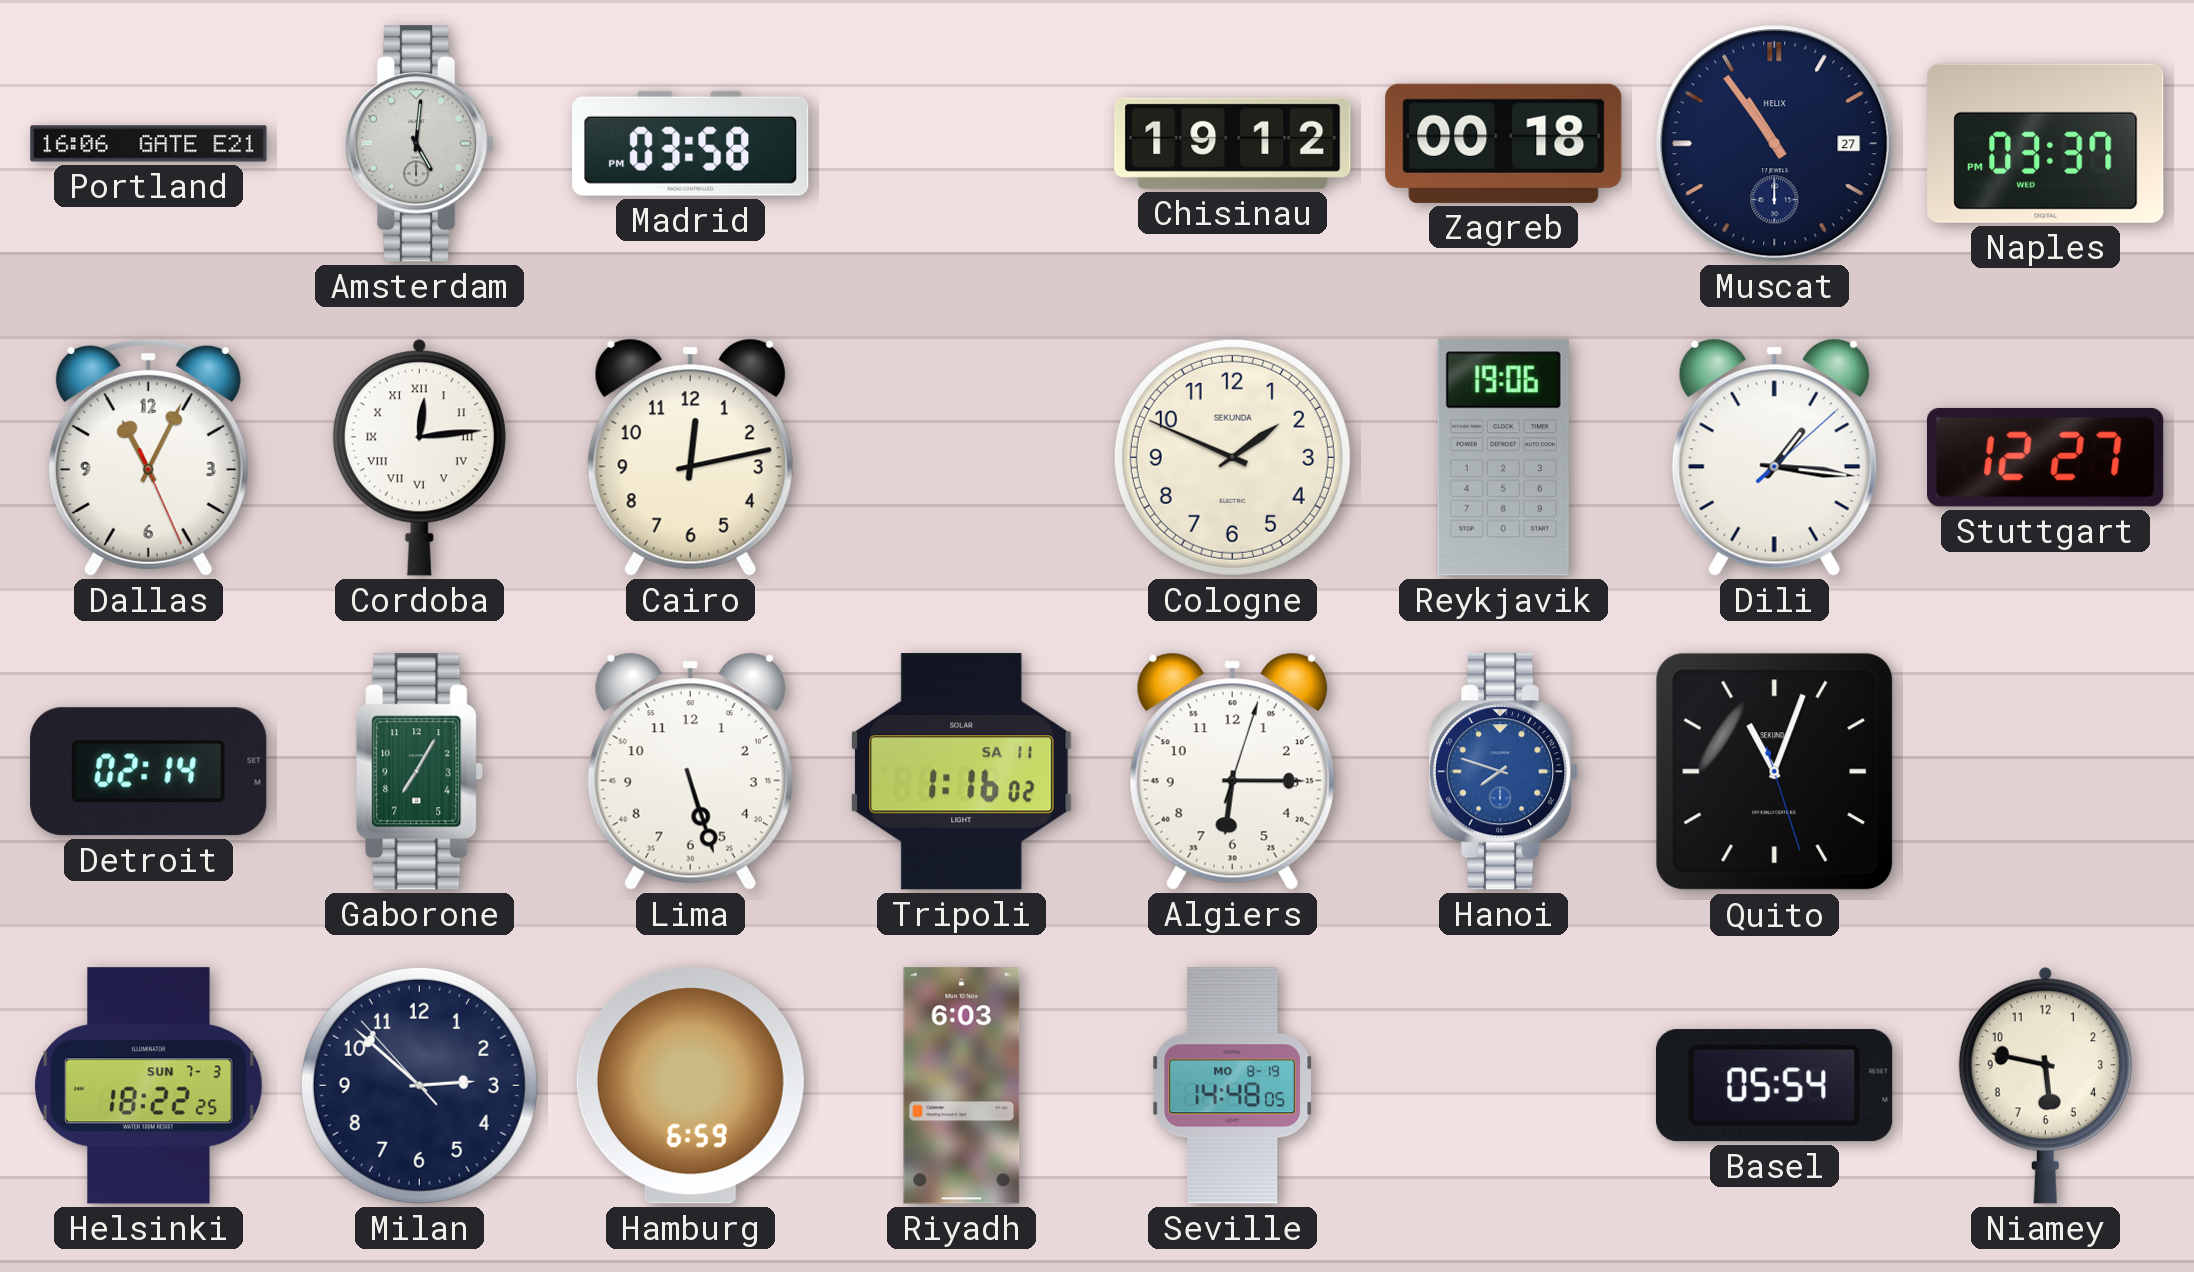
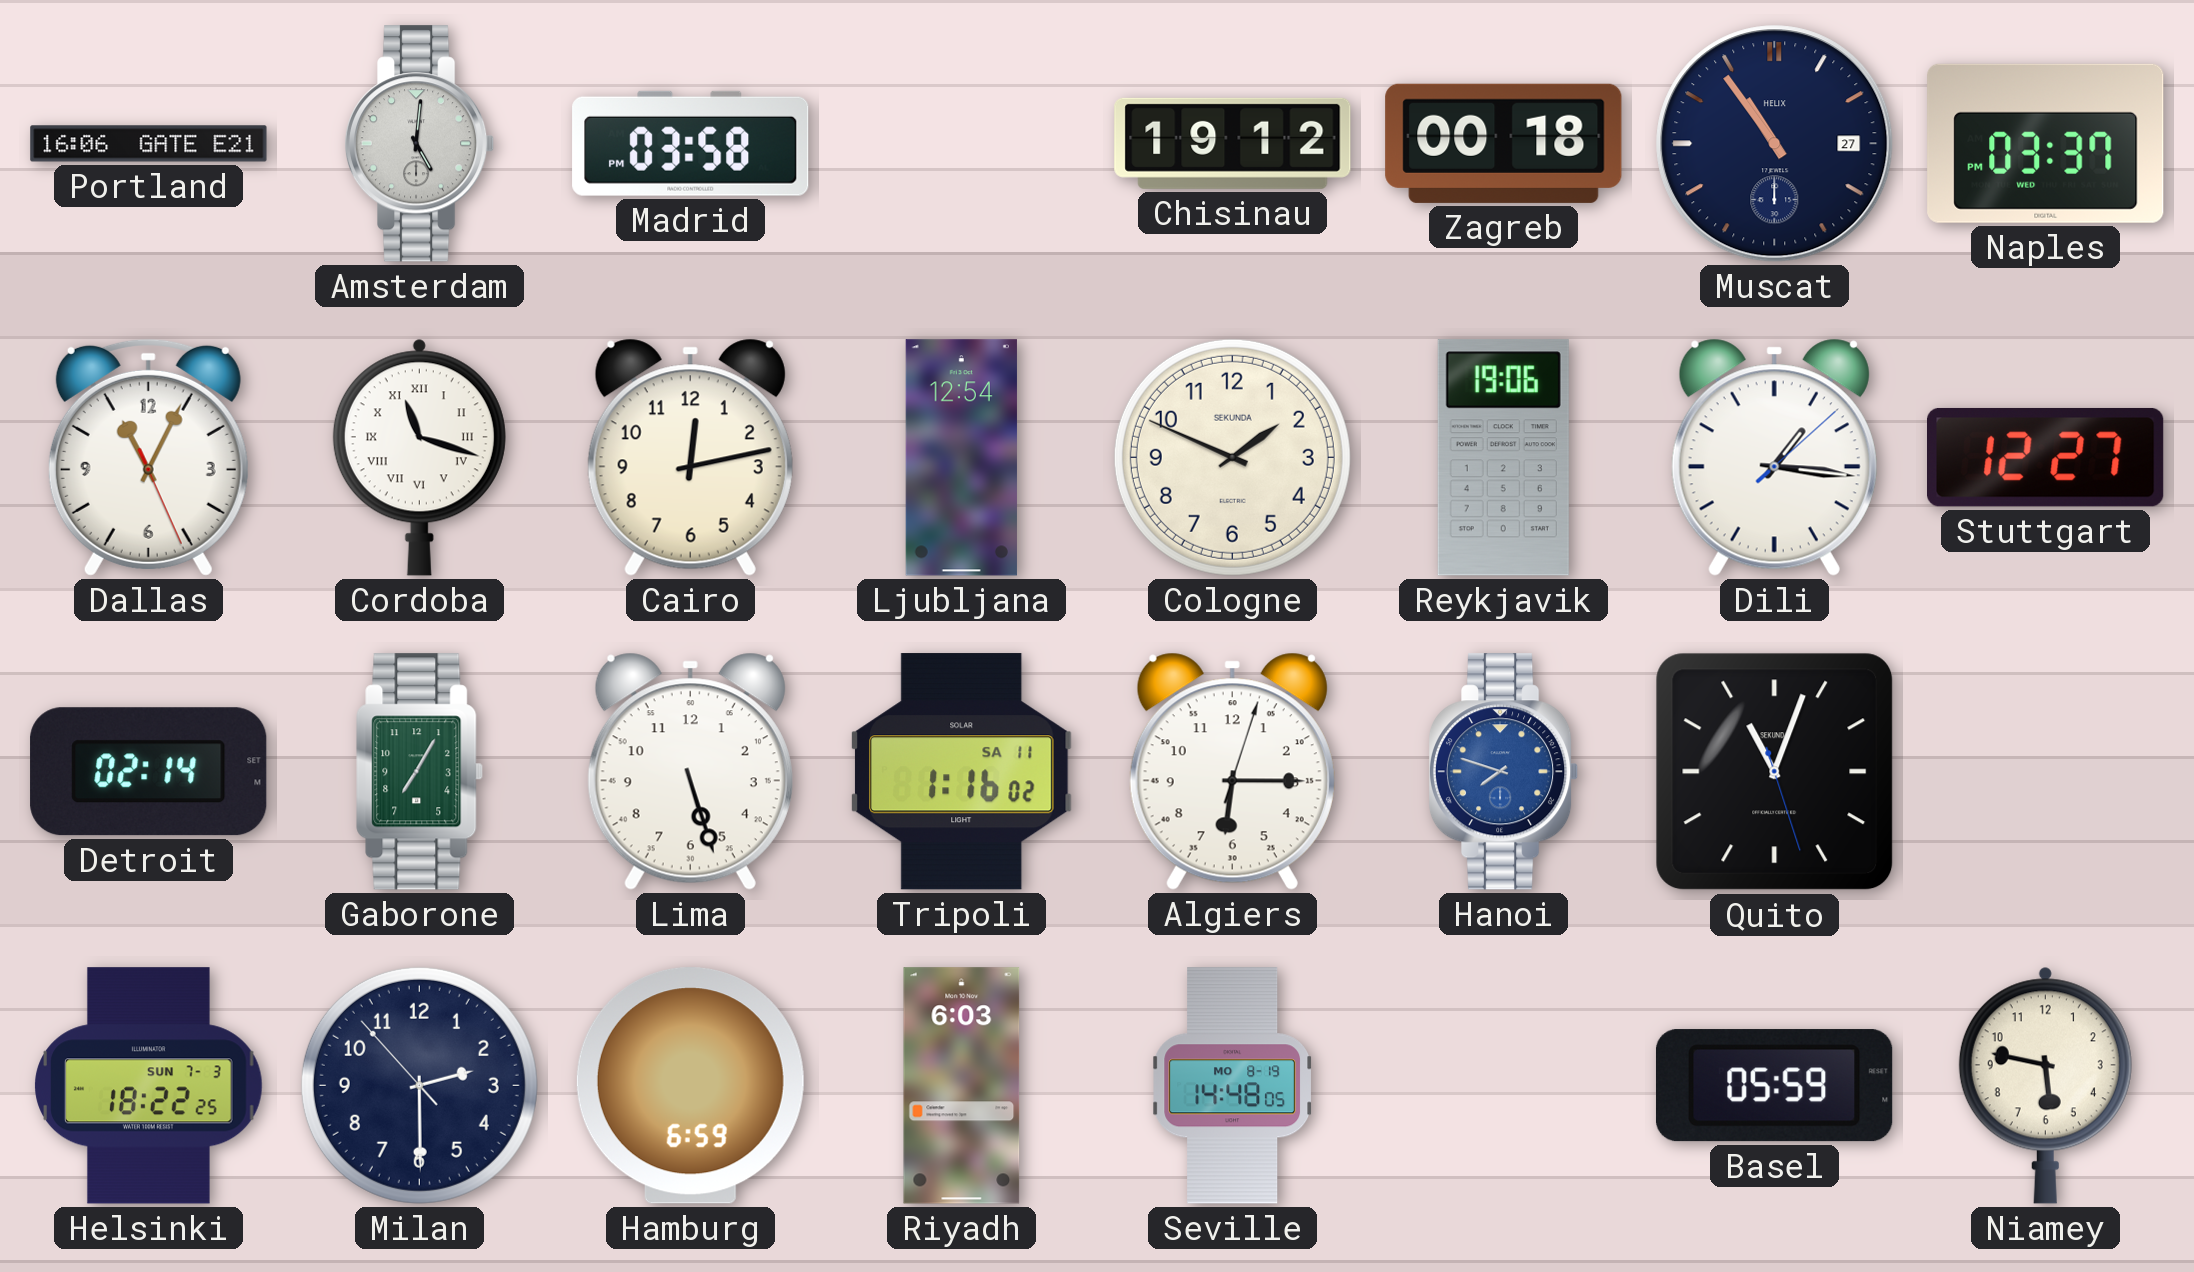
Cordoba: 12:14 -> 11:18
Ljubljana: none -> 12:54
Milan: 2:51 -> 2:29
Basel: 05:54 -> 05:59
